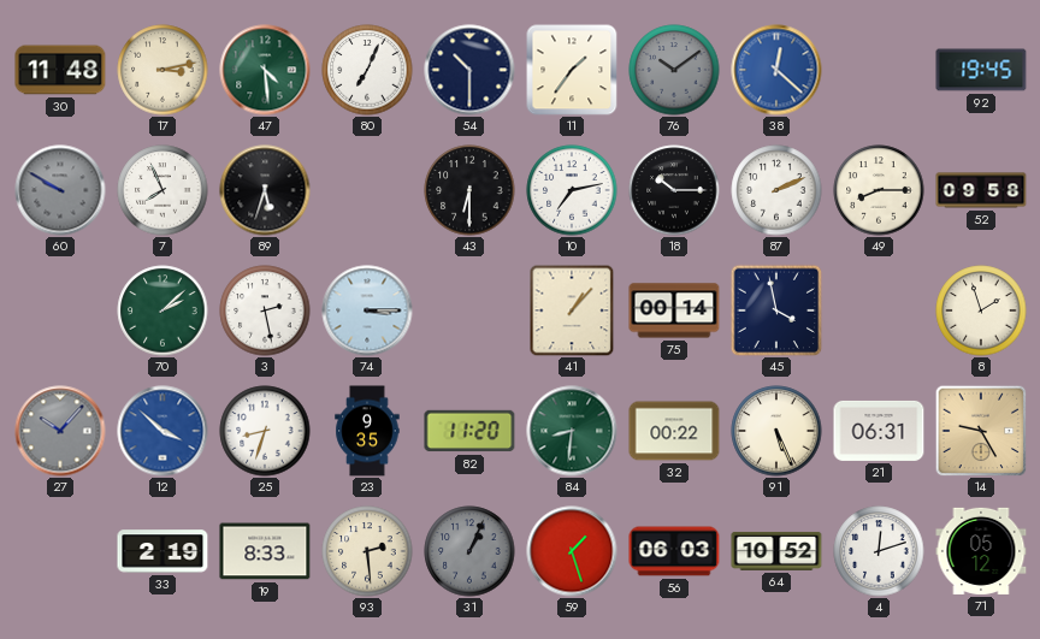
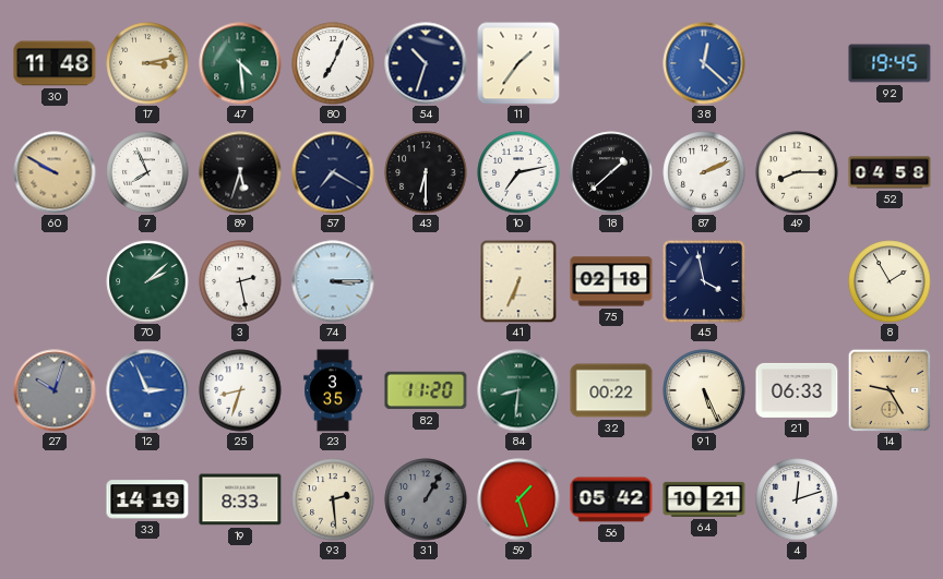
54: 10:30 -> 10:33
76: 10:09 -> none
60 dial: grey -> champagne
57: none -> 7:20
18: 10:15 -> 1:38
52: 09:58 -> 04:58
41: 1:07 -> 6:34
75: 00:14 -> 02:18
8: 1:57 -> 1:55
27: 10:07 -> 10:03
12: 3:52 -> 2:56
23: 9:35 -> 3:35
21: 06:31 -> 06:33
33: 2:19 -> 14:19
31: 1:04 -> 1:05
56: 06:03 -> 05:42
64: 10:52 -> 10:21
71: 05:12 -> none
